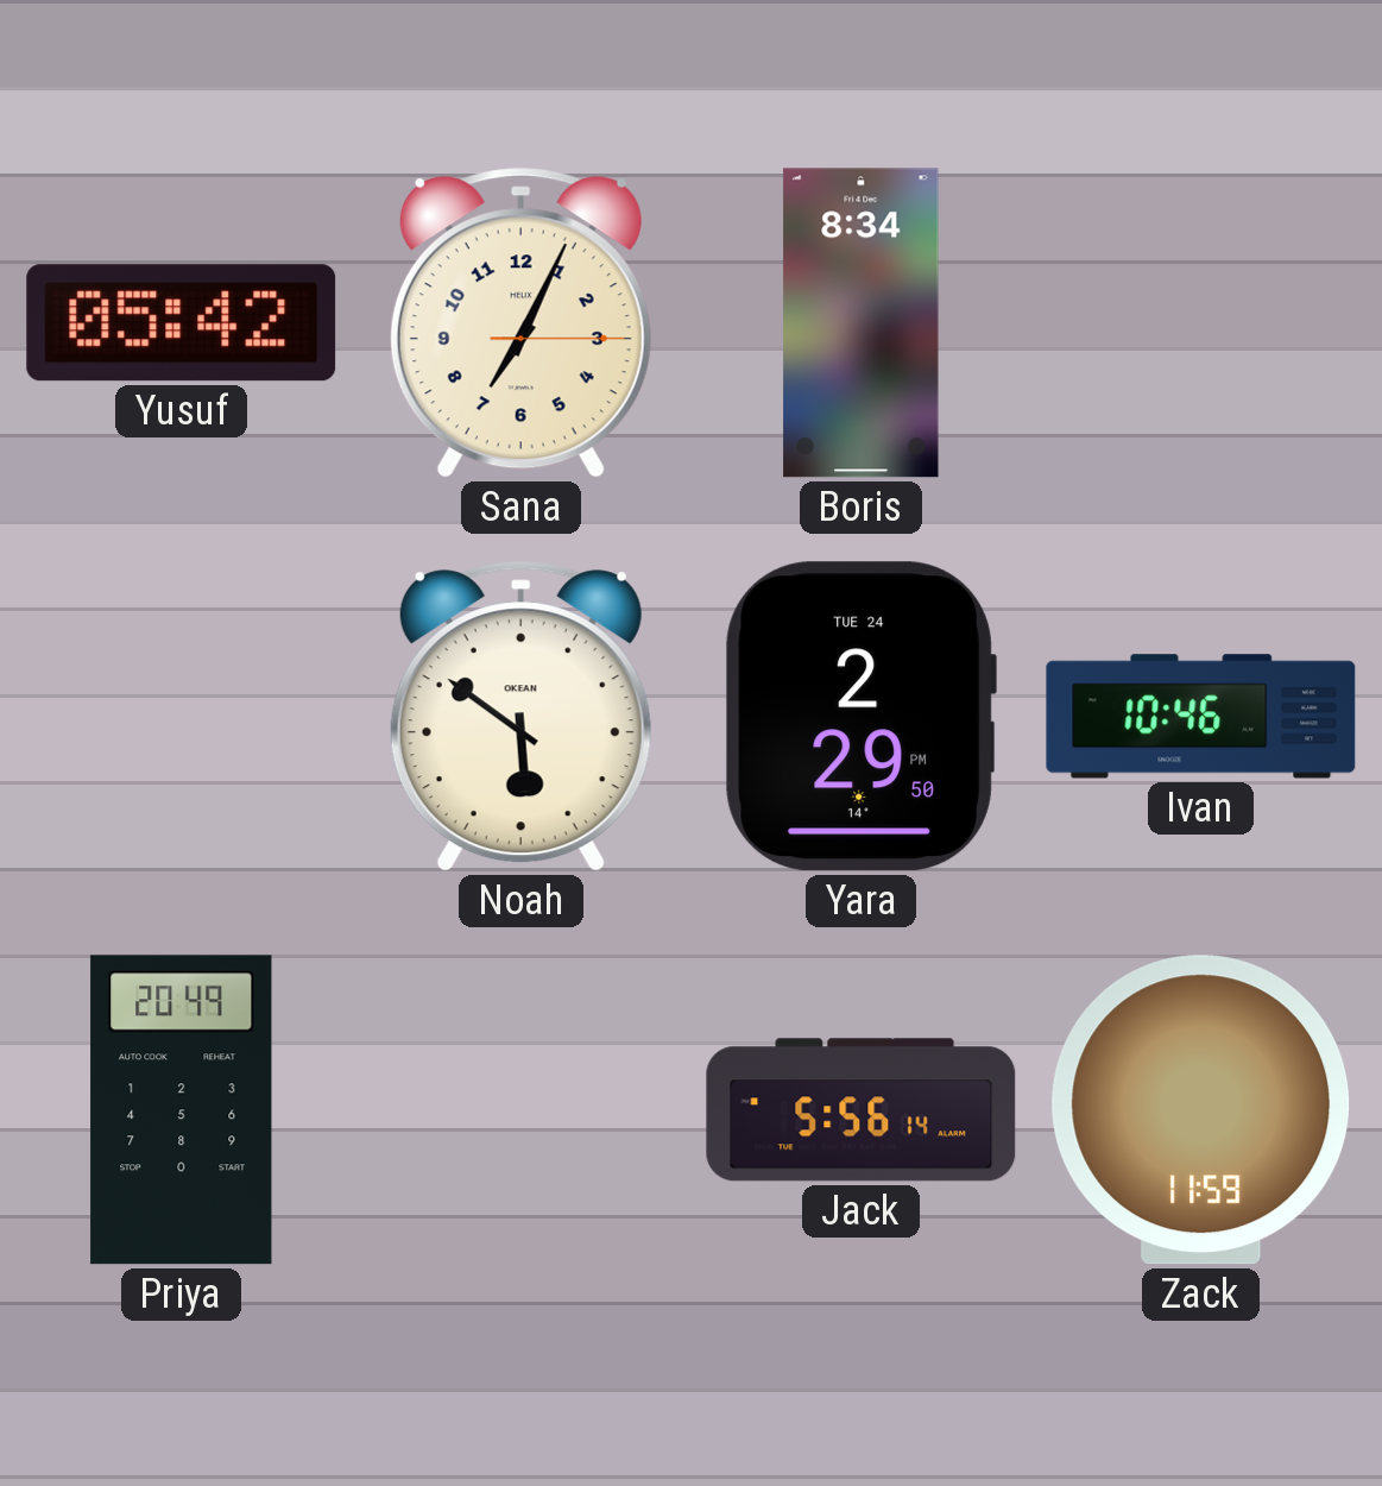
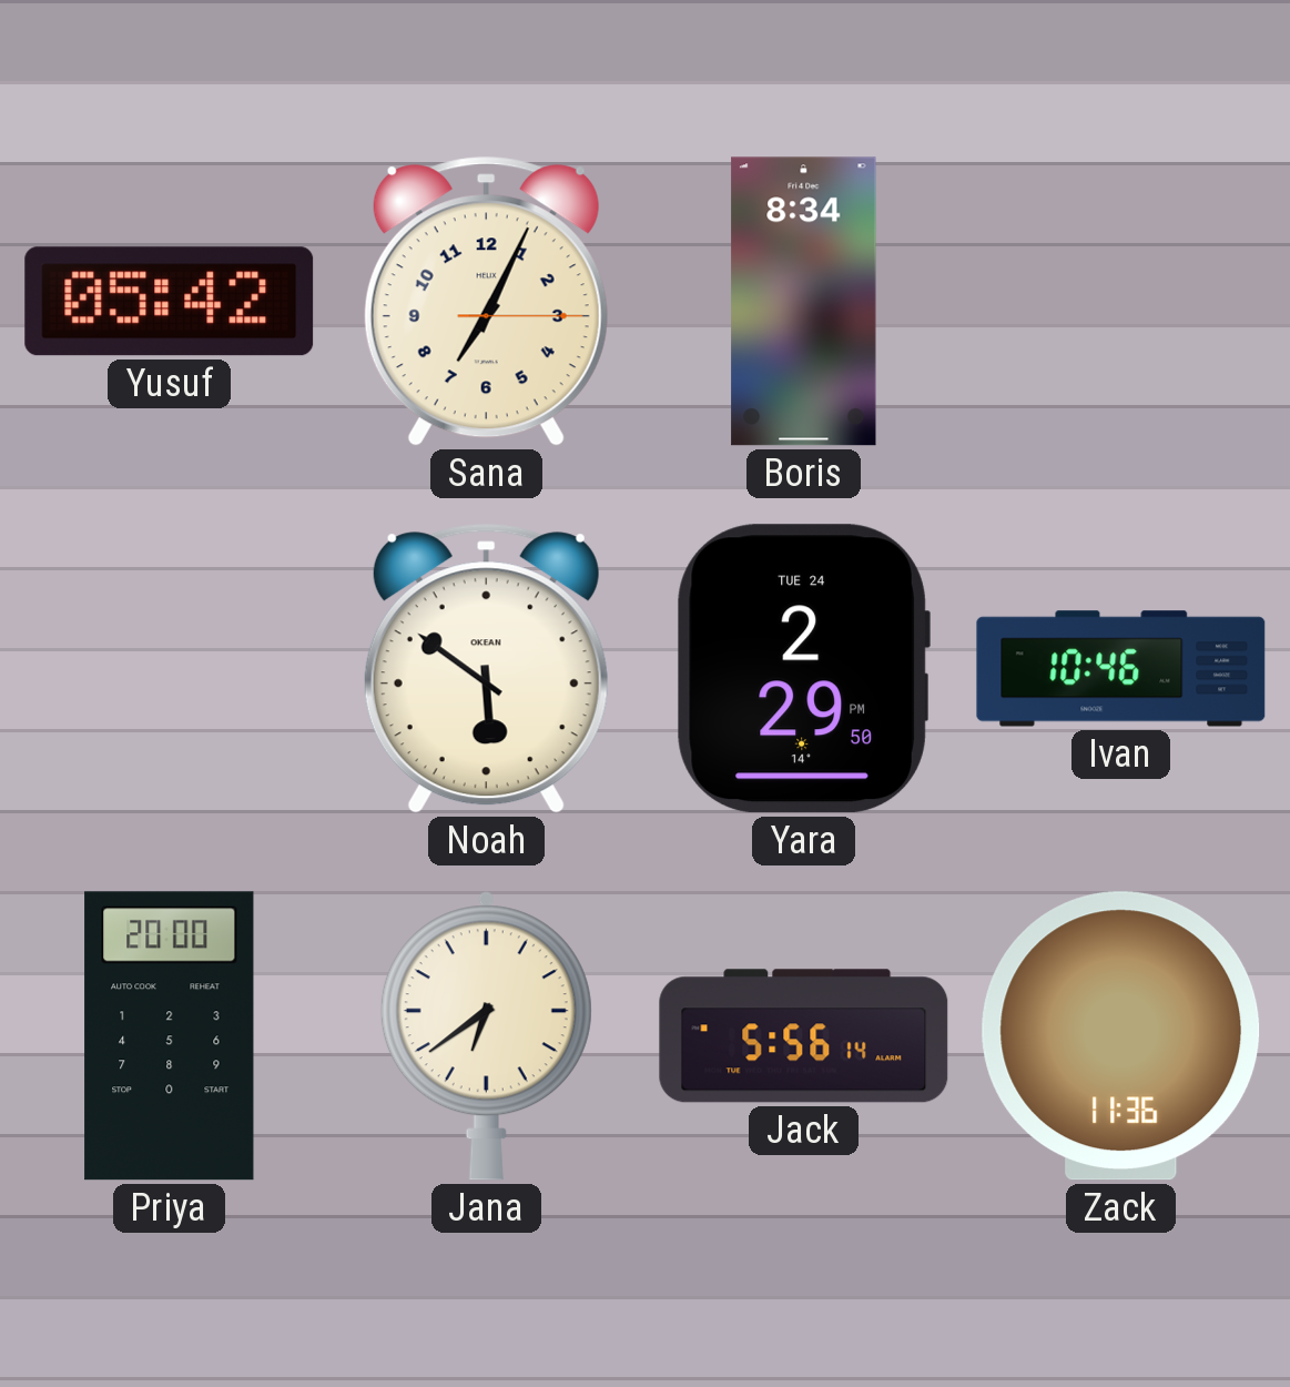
Priya: 20:49 -> 20:00
Jana: none -> 6:39
Zack: 11:59 -> 11:36
